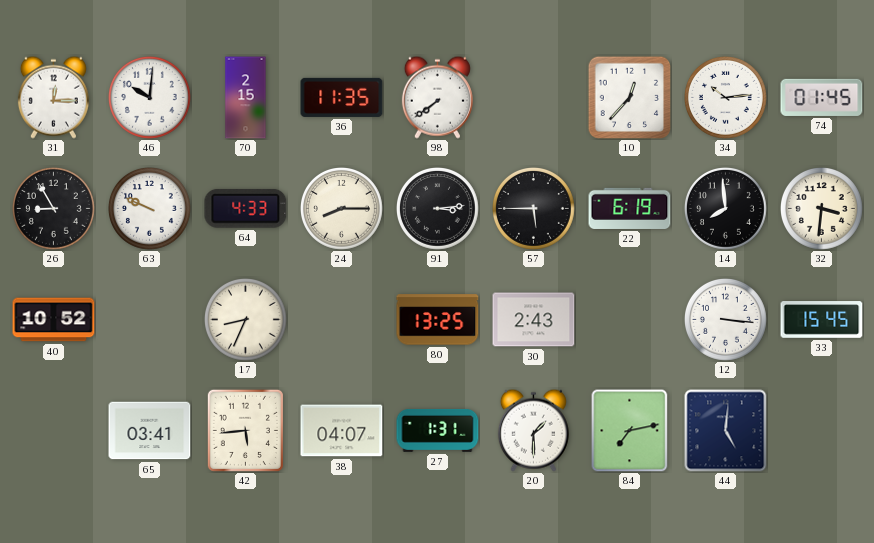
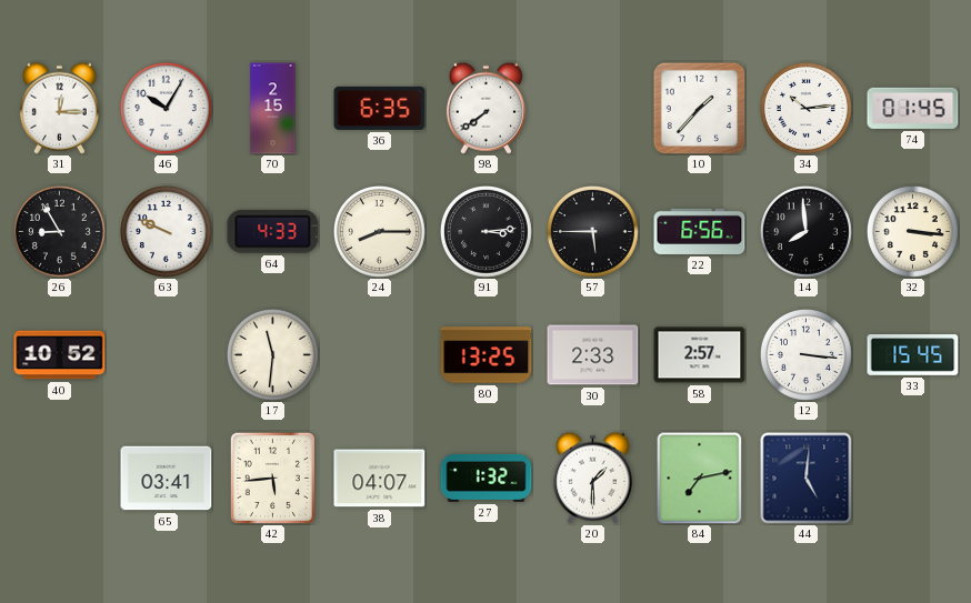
46: 10:01 -> 10:05
36: 11:35 -> 6:35
10: 12:37 -> 1:37
22: 6:19 -> 6:56
32: 3:31 -> 3:16
17: 8:34 -> 11:31
30: 2:43 -> 2:33
58: none -> 2:57
27: 1:31 -> 1:32
